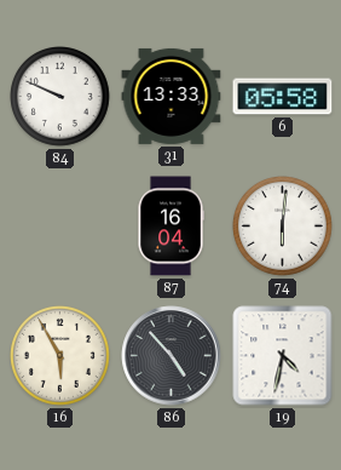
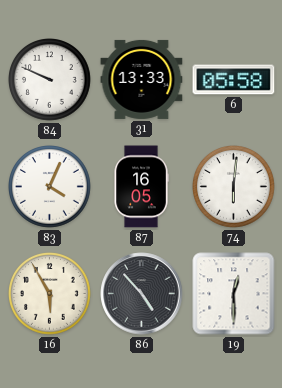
83: none -> 4:04
87: 16:04 -> 16:05
19: 4:32 -> 12:30
